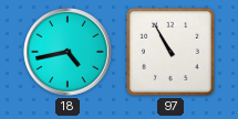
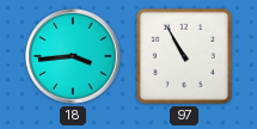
18: 4:43 -> 3:44
